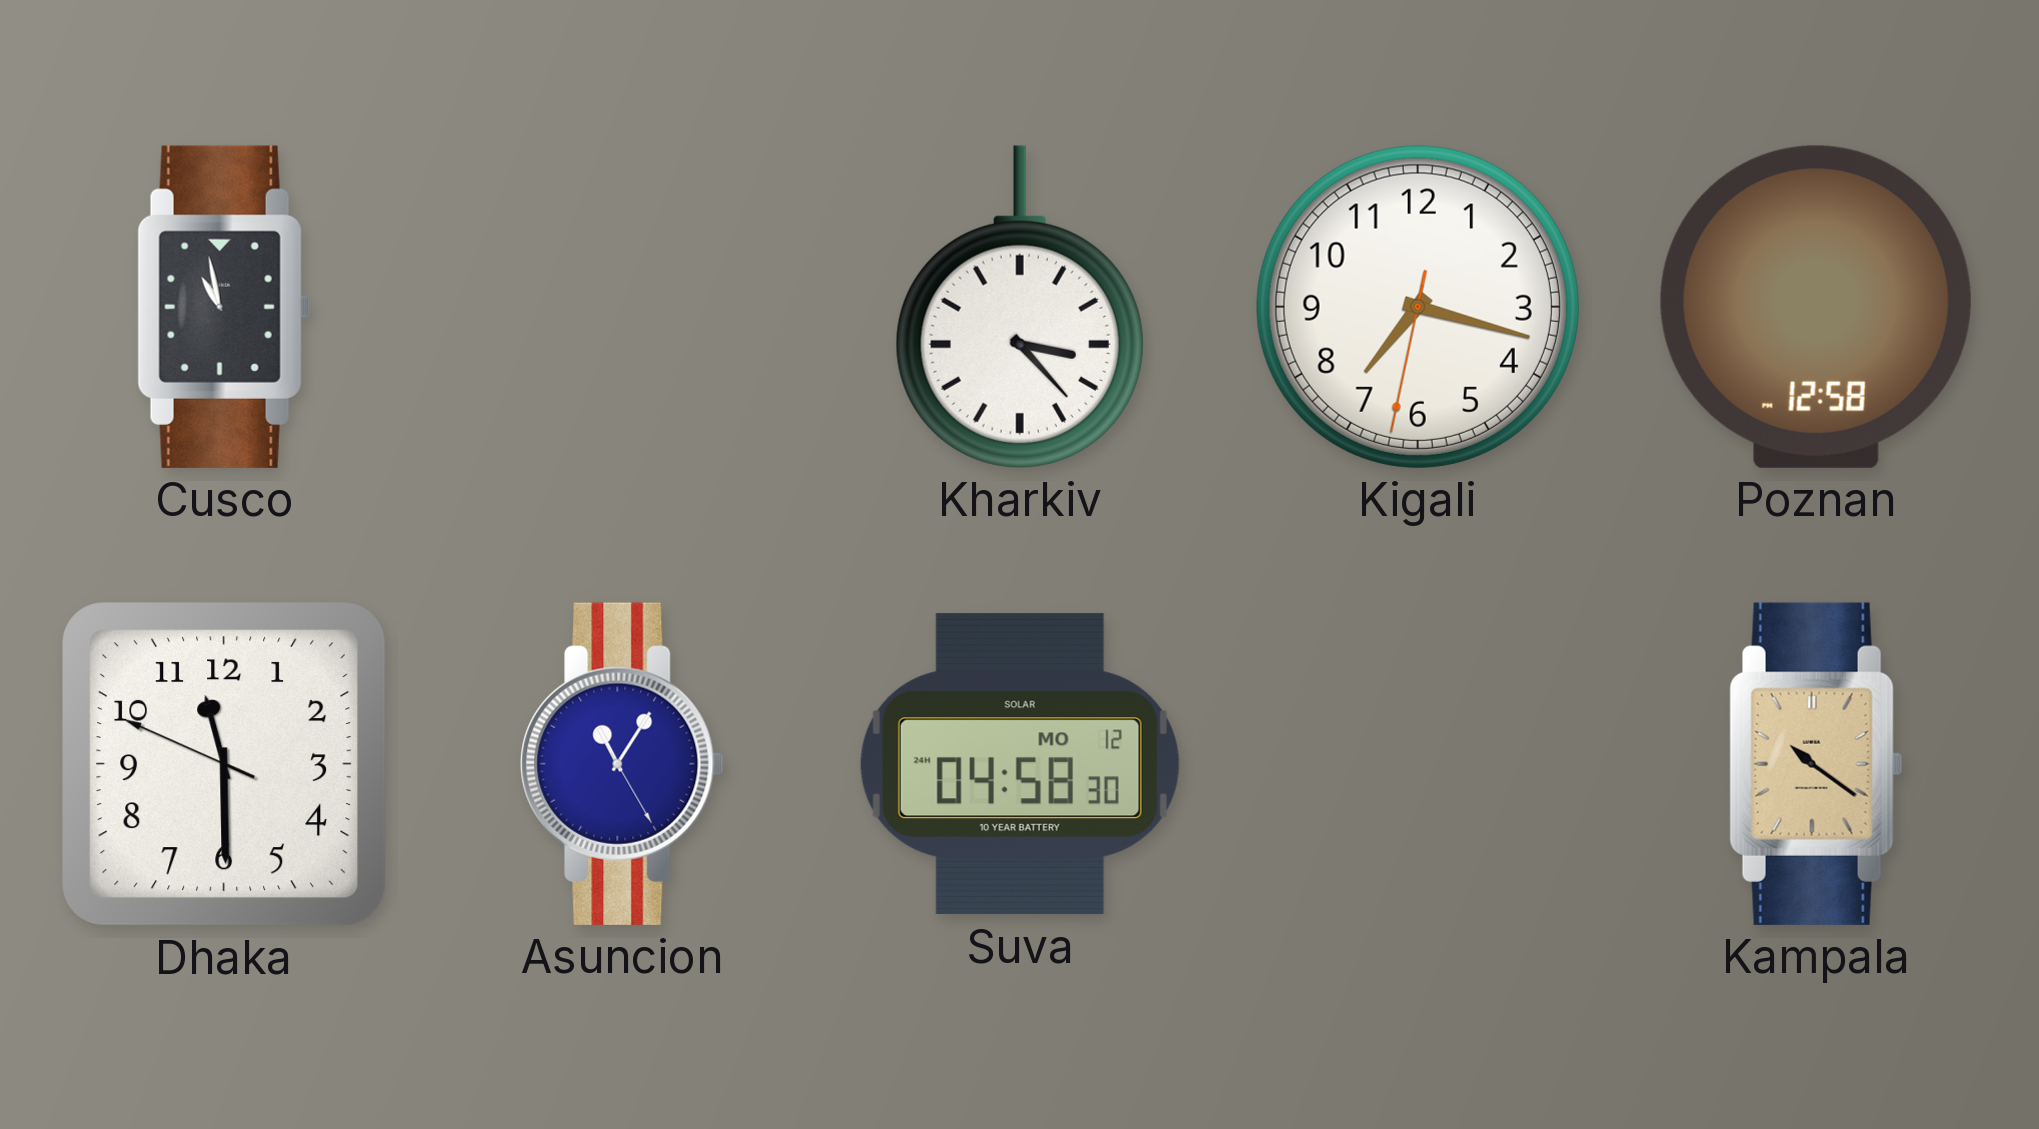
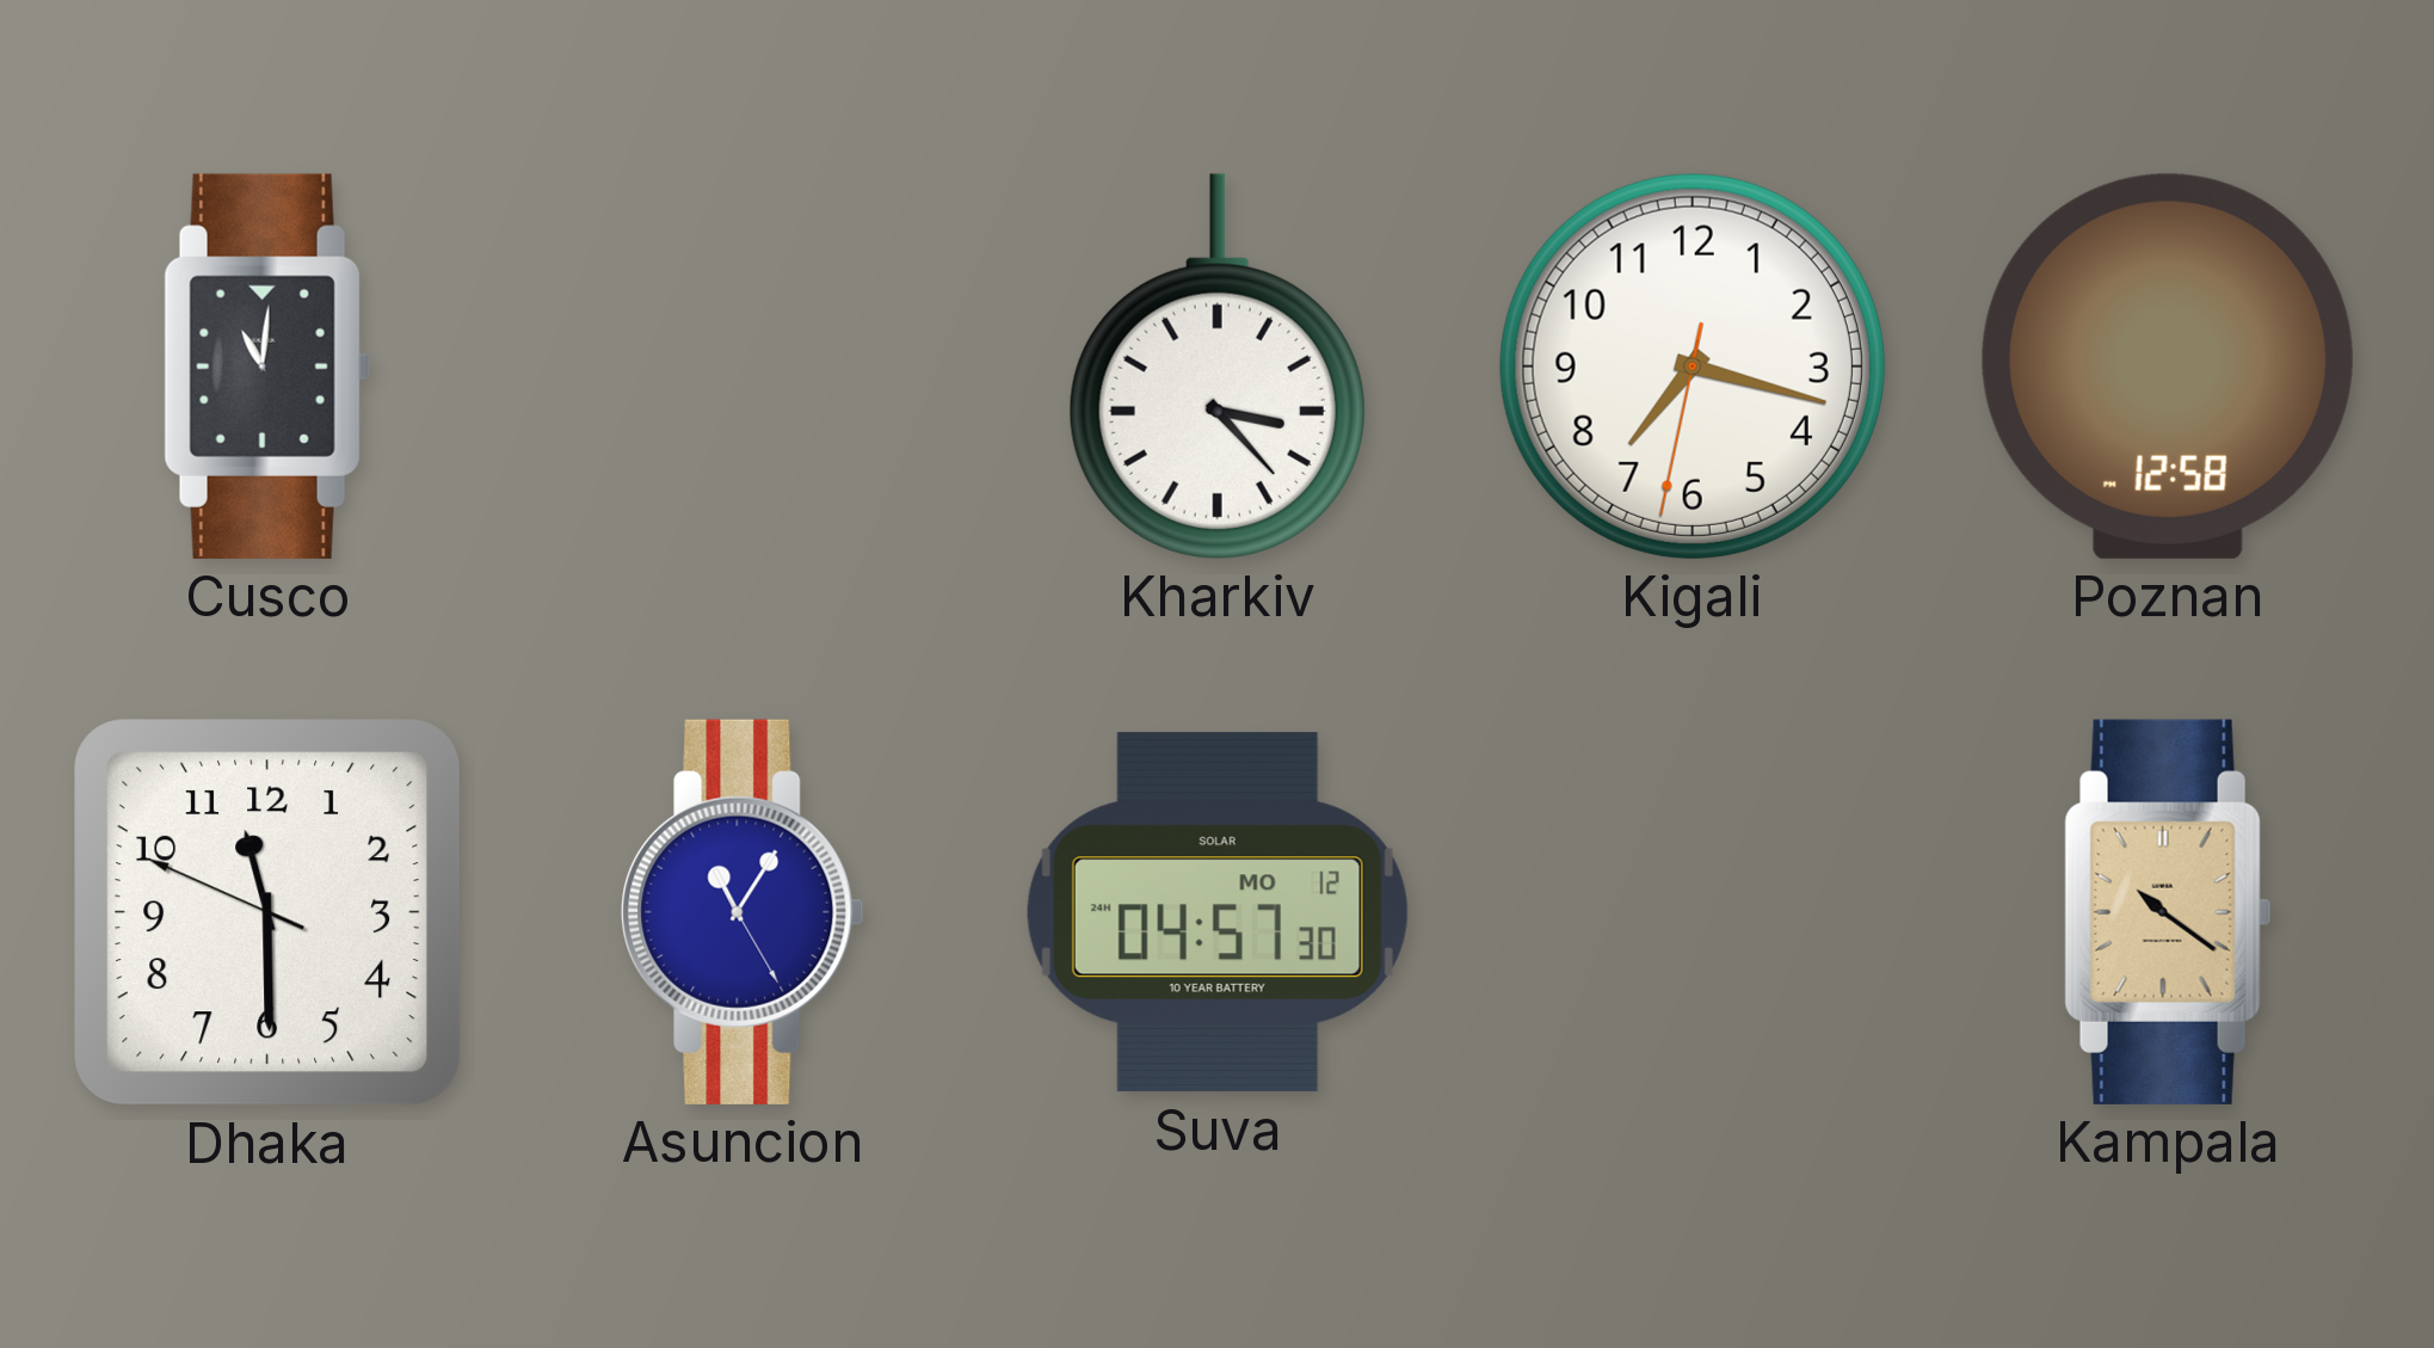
Cusco: 10:58 -> 11:01
Suva: 04:58 -> 04:57
